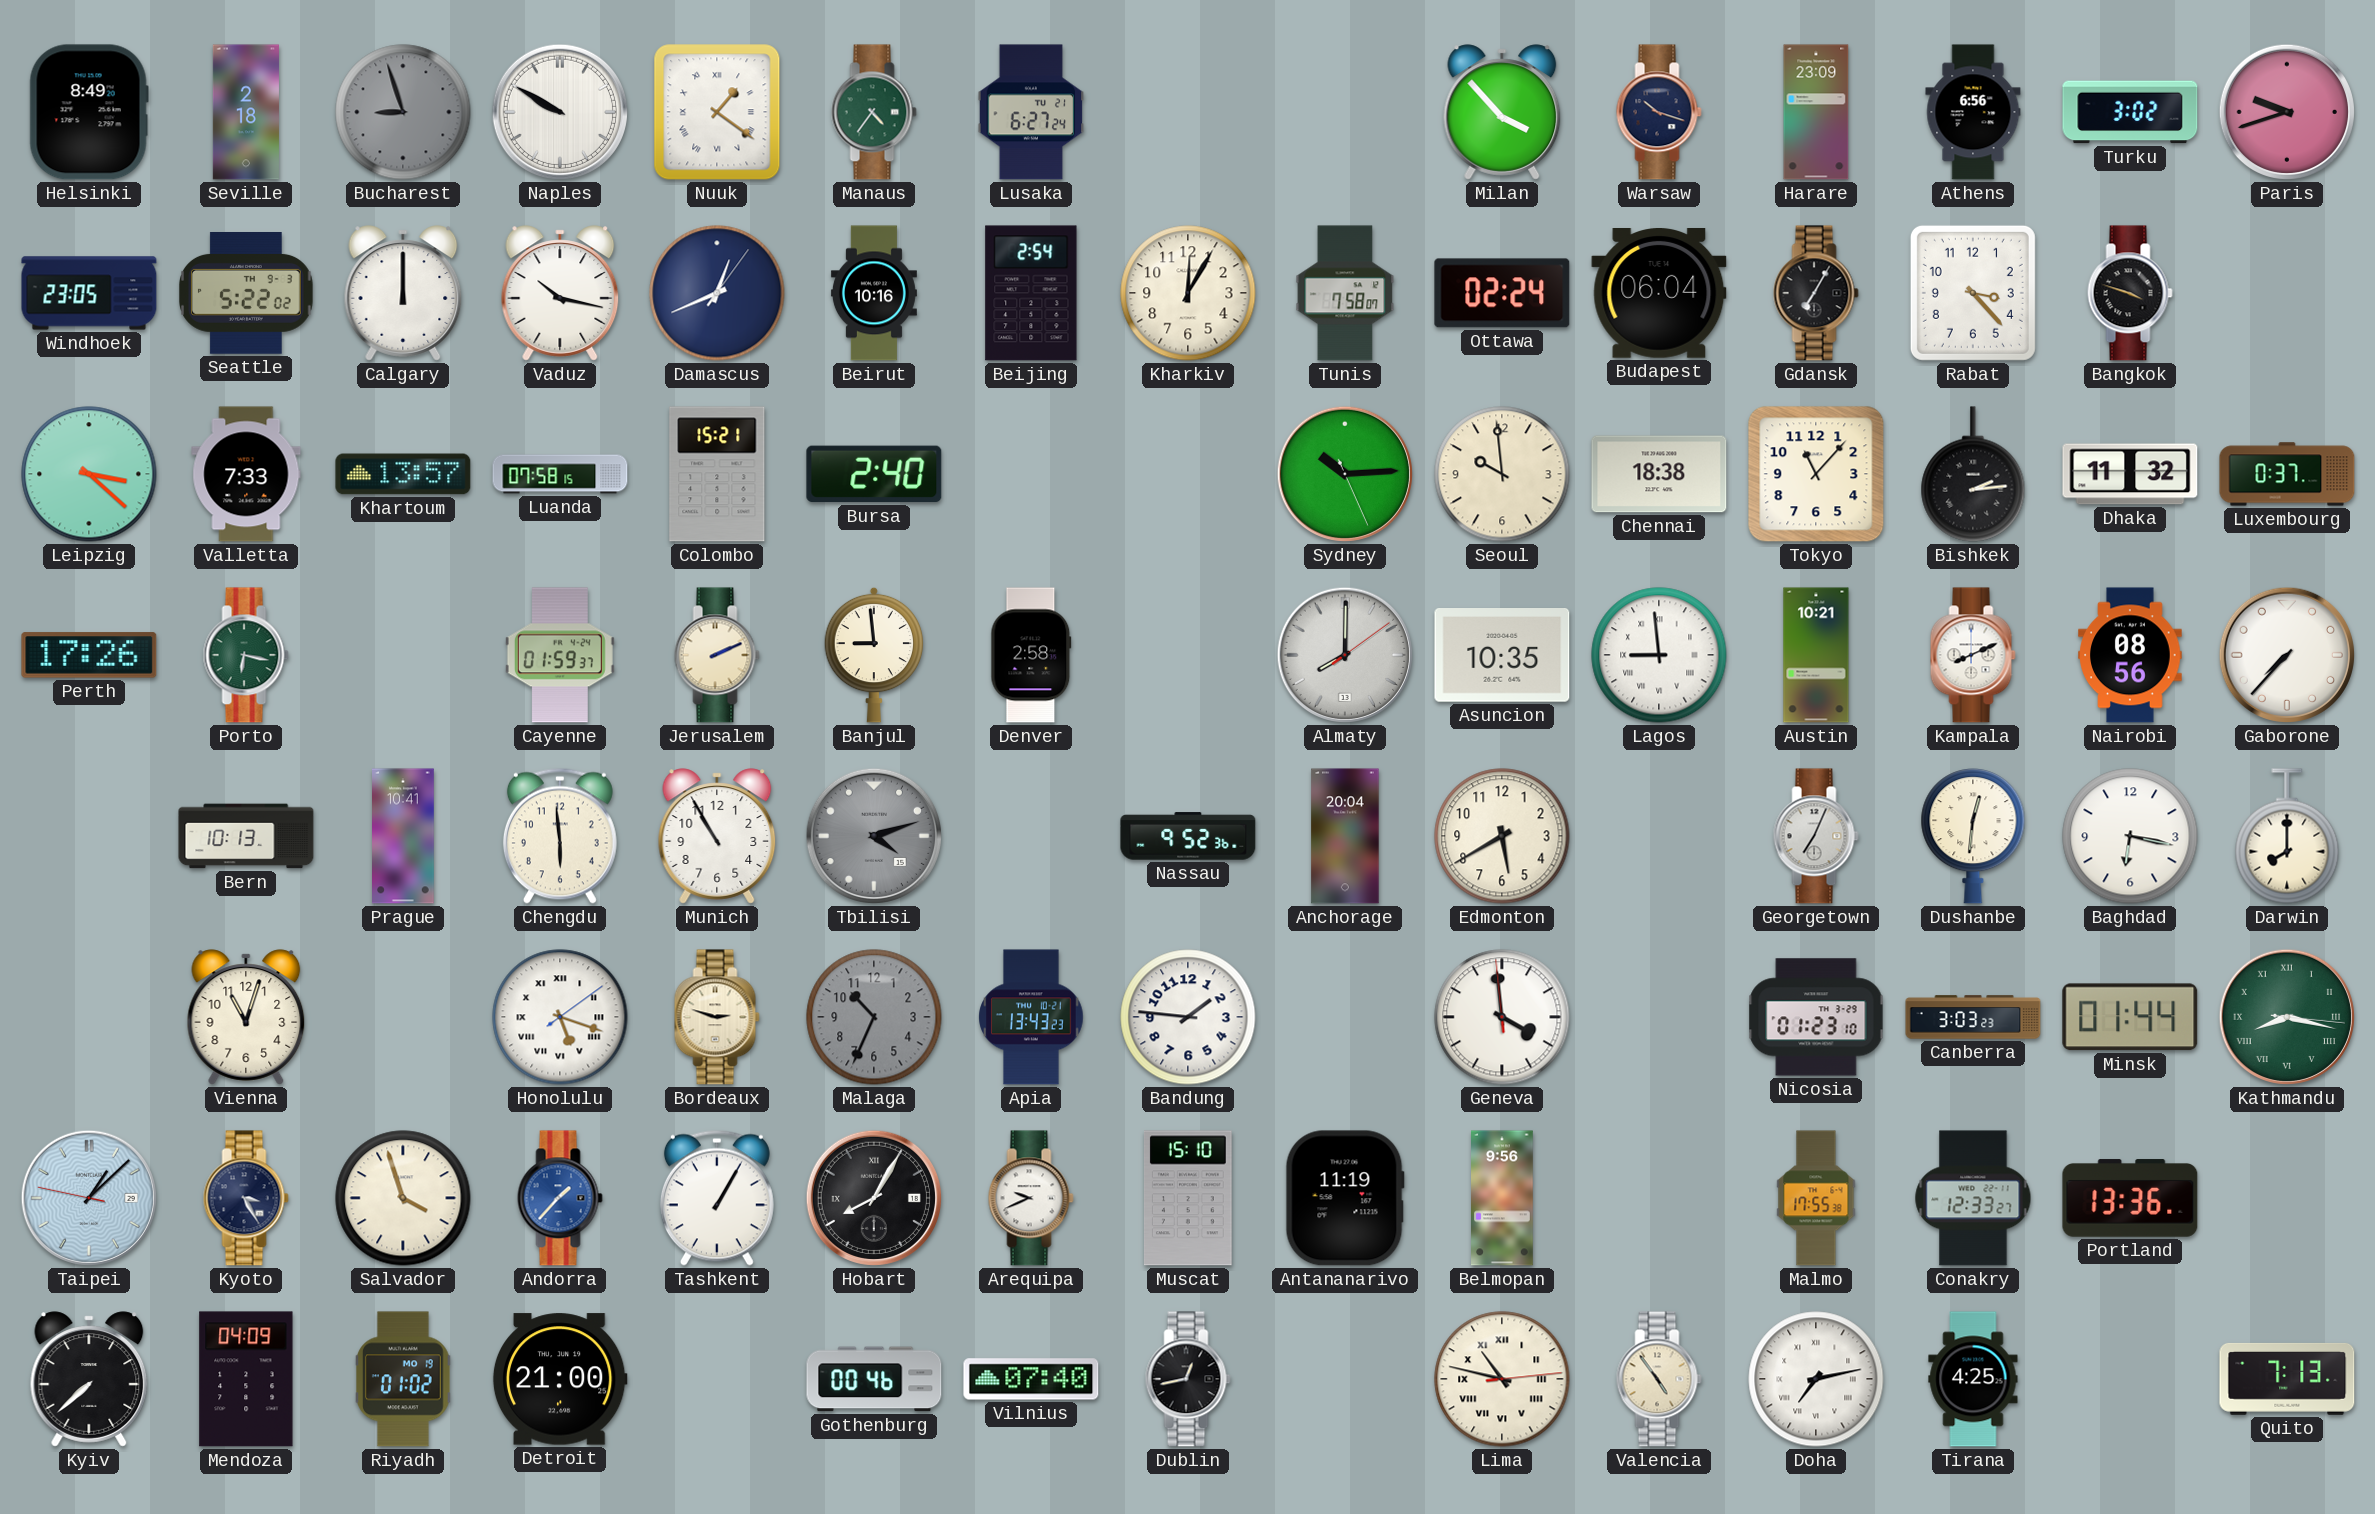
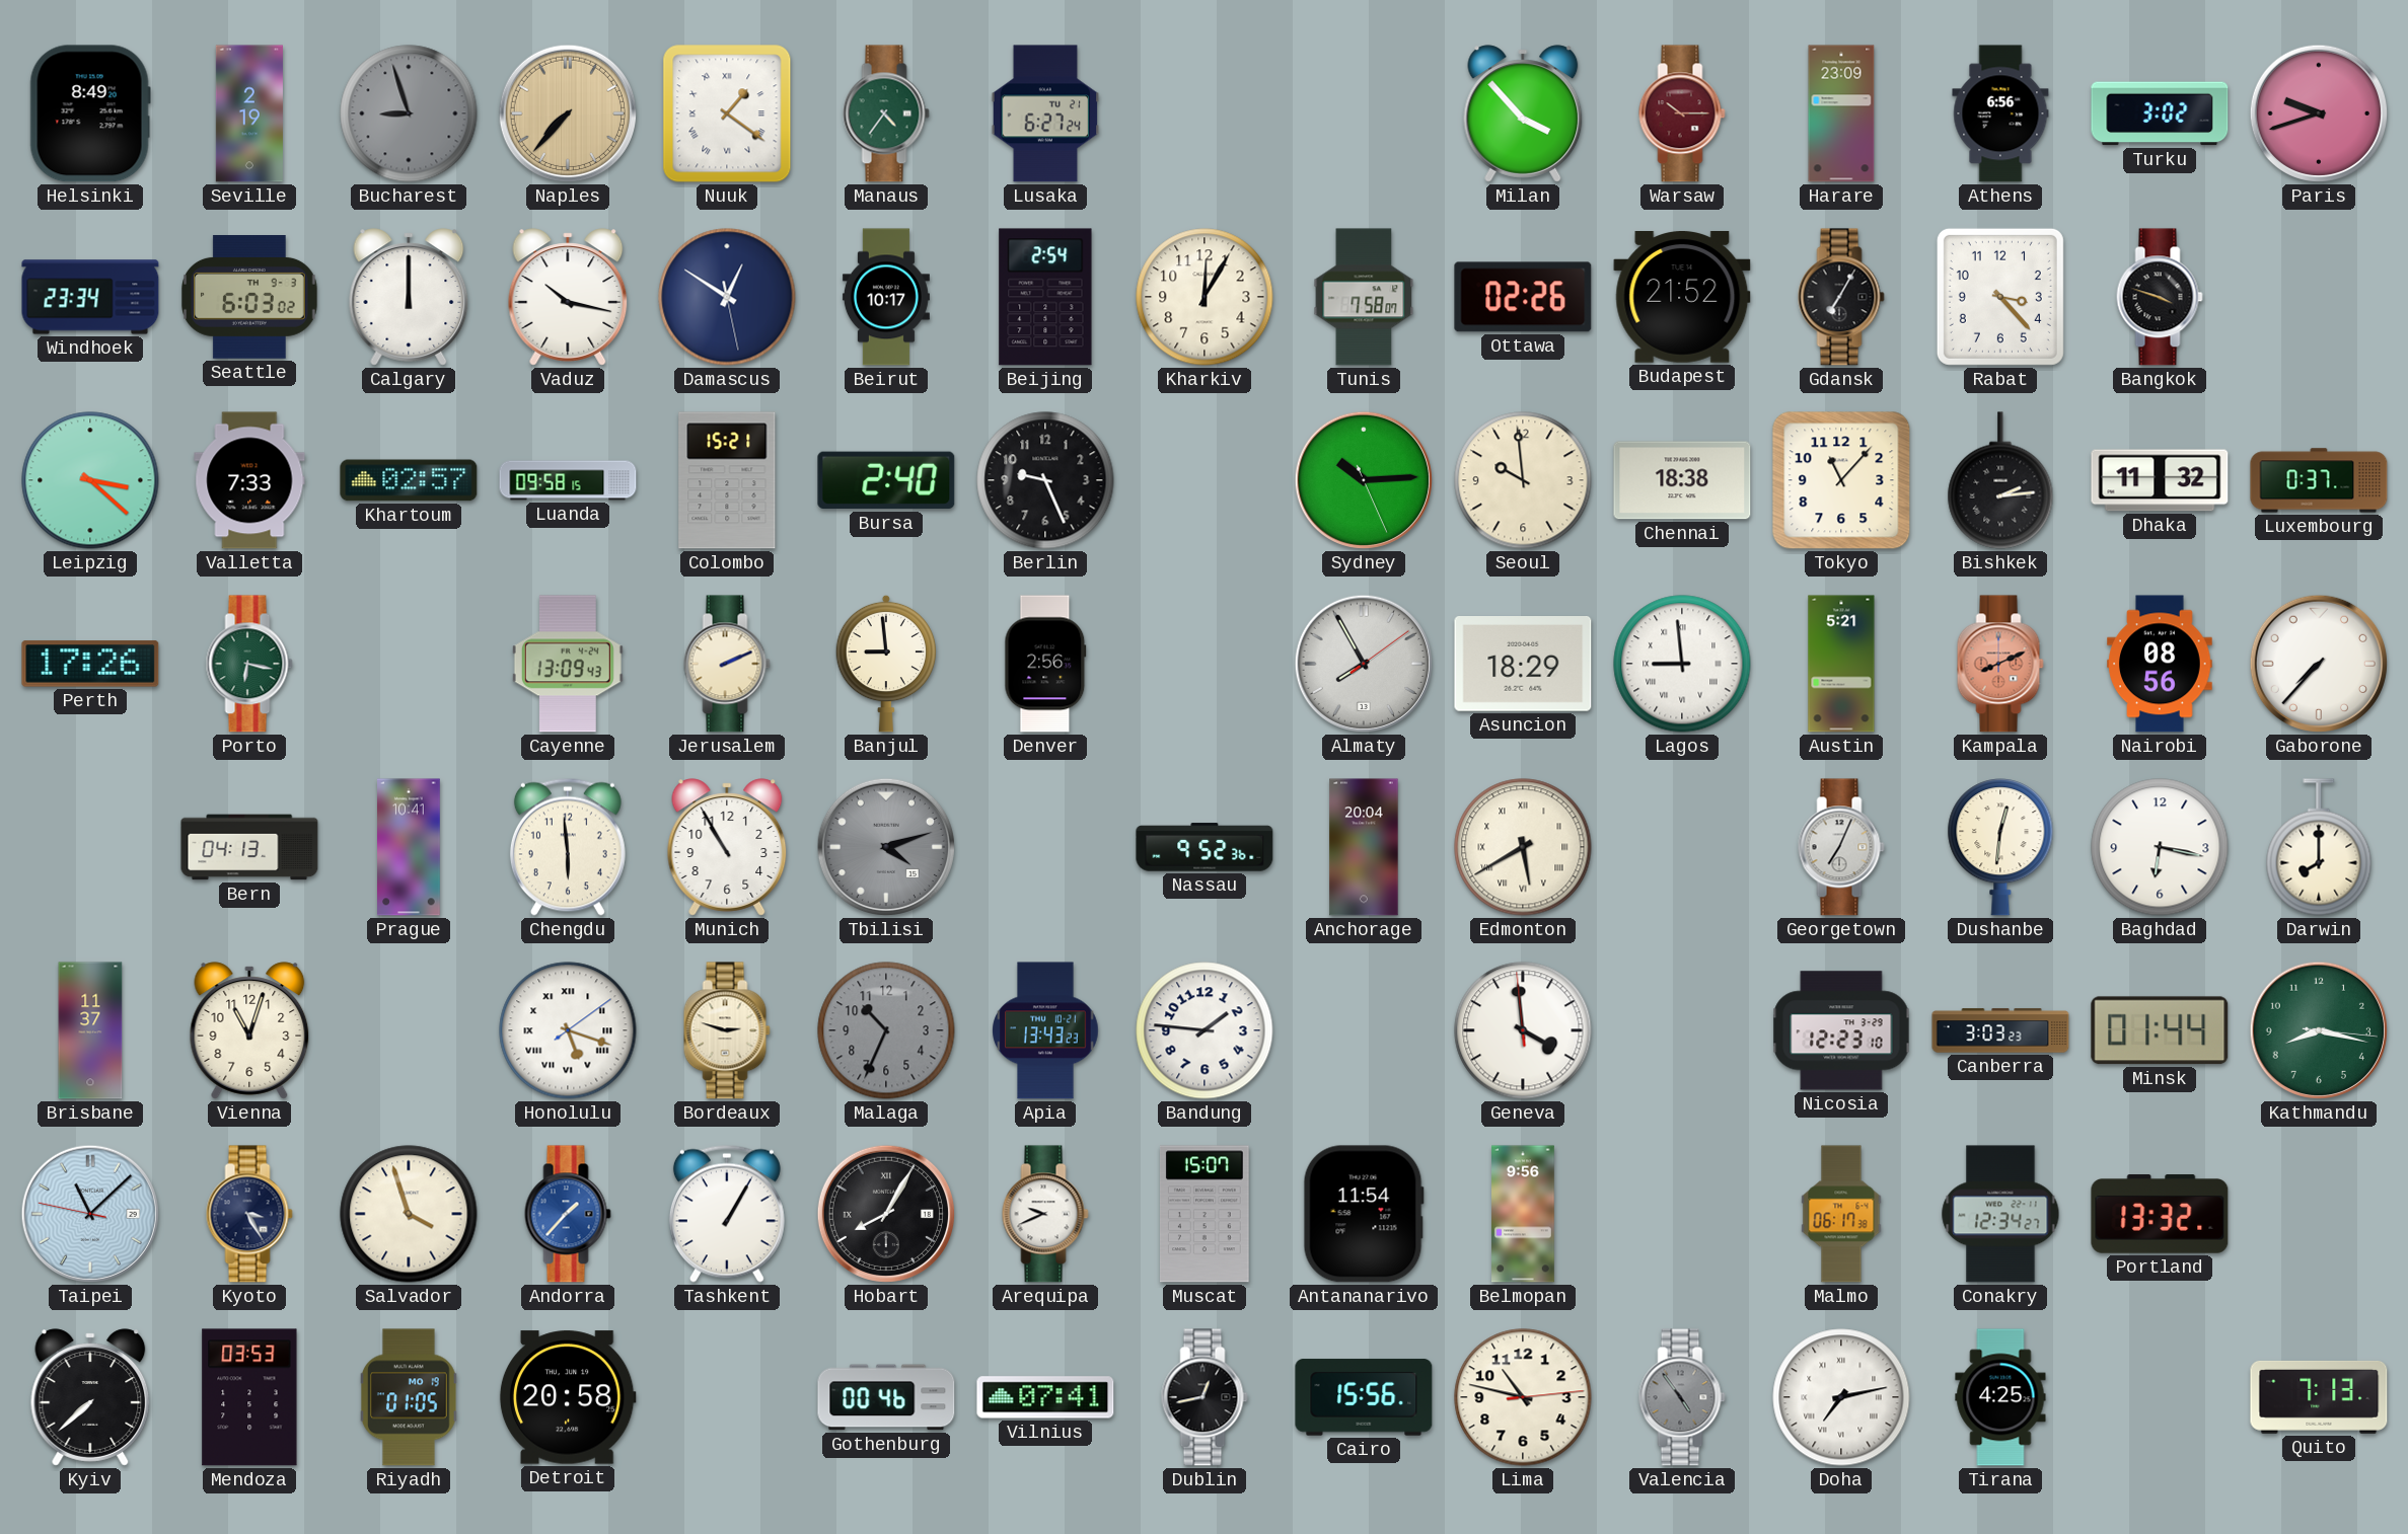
Seville: 2:18 -> 2:19
Naples: 9:50 -> 7:37
Naples dial: white -> champagne
Warsaw: 10:18 -> 10:15
Warsaw dial: navy -> burgundy
Windhoek: 23:05 -> 23:34
Seattle: 5:22 -> 6:03
Damascus: 12:41 -> 12:50
Beirut: 10:16 -> 10:17
Ottawa: 02:24 -> 02:26
Budapest: 06:04 -> 21:52
Khartoum: 13:57 -> 02:57
Luanda: 07:58 -> 09:58
Berlin: none -> 9:26
Cayenne: 01:59 -> 13:09
Denver: 2:58 -> 2:56
Almaty: 8:00 -> 7:55
Asuncion: 10:35 -> 18:29
Austin: 10:21 -> 5:21
Kampala dial: white -> salmon
Bern: 10:13 -> 04:13
Edmonton numerals: Arabic -> Roman
Brisbane: none -> 11:37
Nicosia: 01:23 -> 12:23
Kathmandu numerals: Roman -> Arabic
Taipei: 1:07 -> 11:07
Muscat: 15:10 -> 15:07
Antananarivo: 11:19 -> 11:54
Malmo: 17:55 -> 06:17
Conakry: 12:33 -> 12:34
Portland: 13:36 -> 13:32
Mendoza: 04:09 -> 03:53
Riyadh: 01:02 -> 01:05
Detroit: 21:00 -> 20:58
Vilnius: 07:40 -> 07:41
Cairo: none -> 15:56
Lima numerals: Roman -> Arabic
Valencia dial: cream -> grey
